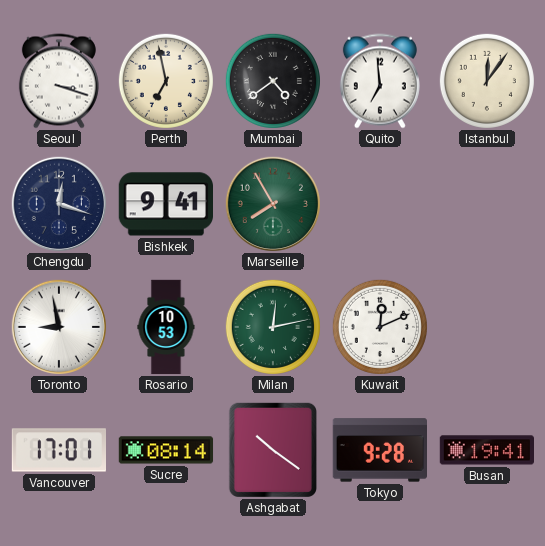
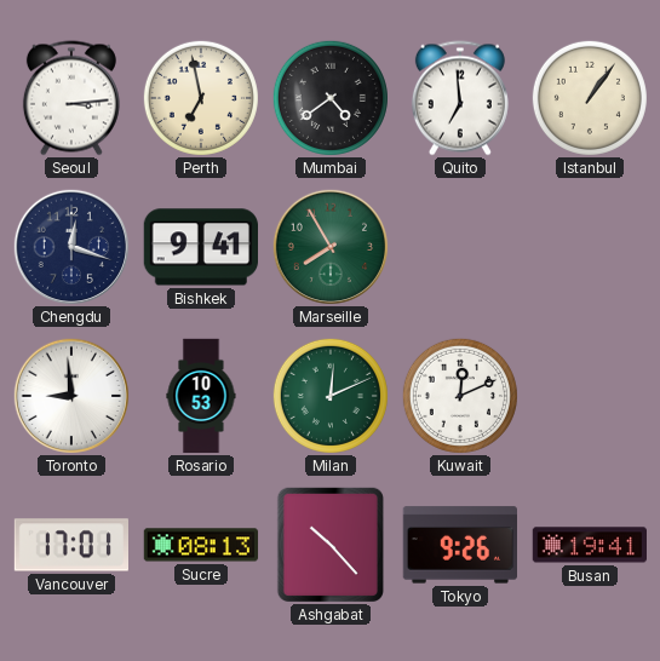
Seoul: 3:18 -> 3:14
Istanbul: 12:06 -> 1:06
Toronto: 8:58 -> 8:59
Milan: 12:13 -> 12:11
Sucre: 08:14 -> 08:13
Ashgabat: 10:21 -> 10:23
Tokyo: 9:28 -> 9:26
